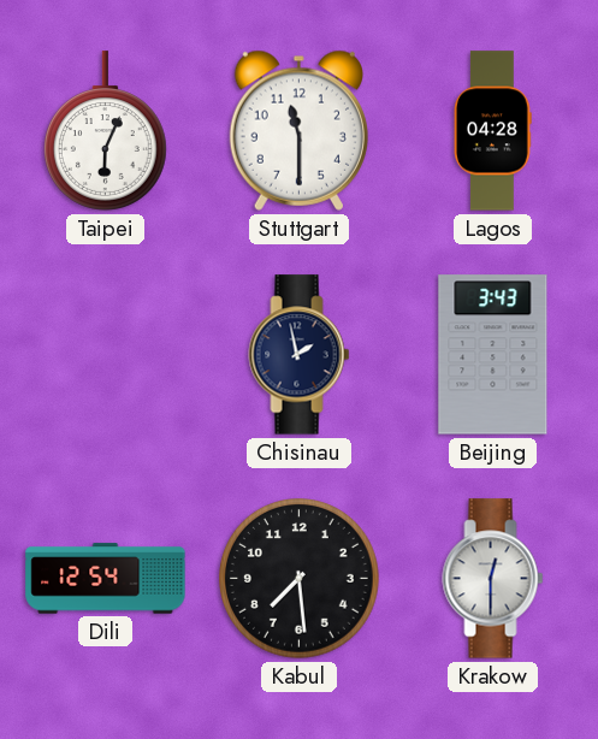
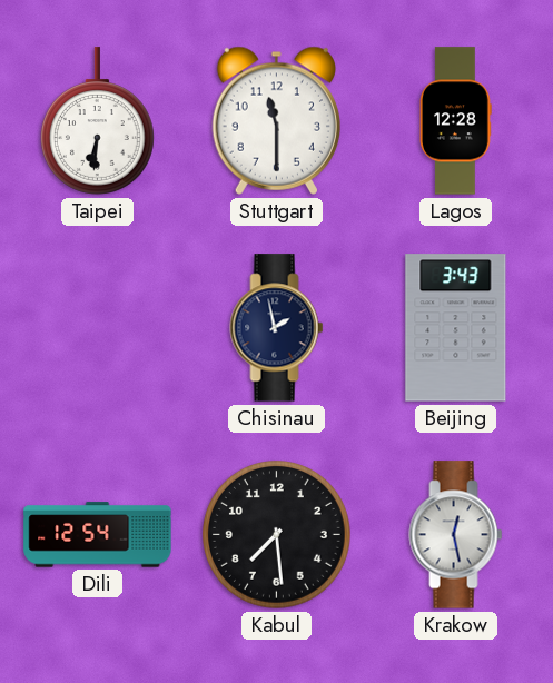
Taipei: 6:04 -> 6:31
Lagos: 04:28 -> 12:28
Krakow: 12:30 -> 12:28
